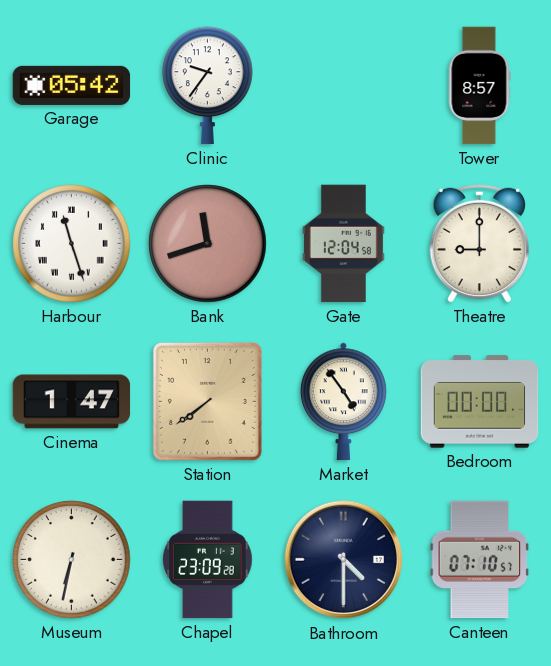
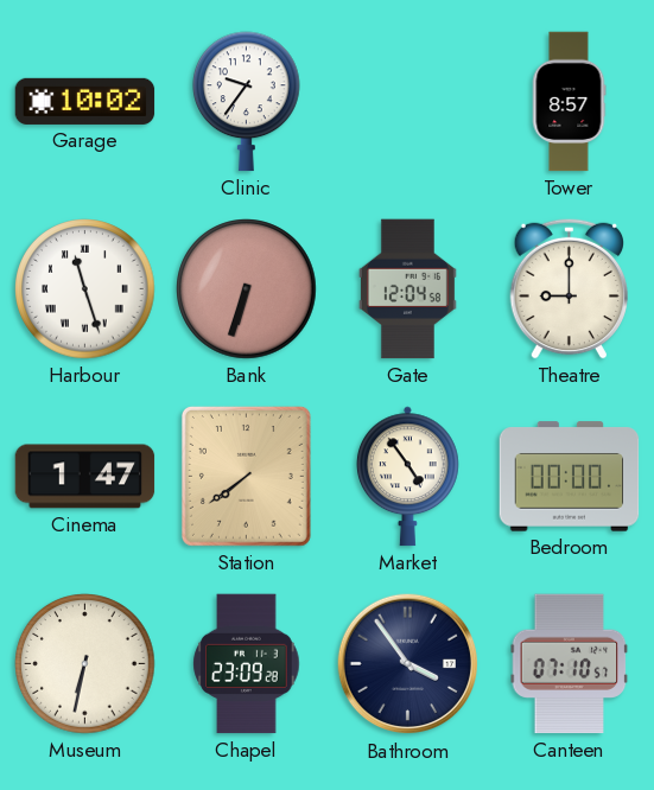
Garage: 05:42 -> 10:02
Bank: 11:42 -> 6:33
Bathroom: 4:30 -> 3:54
